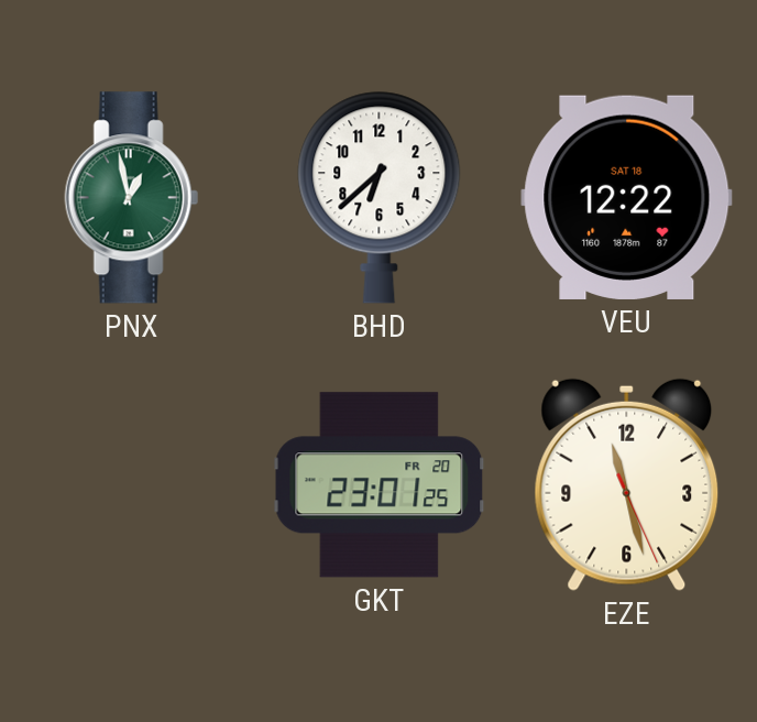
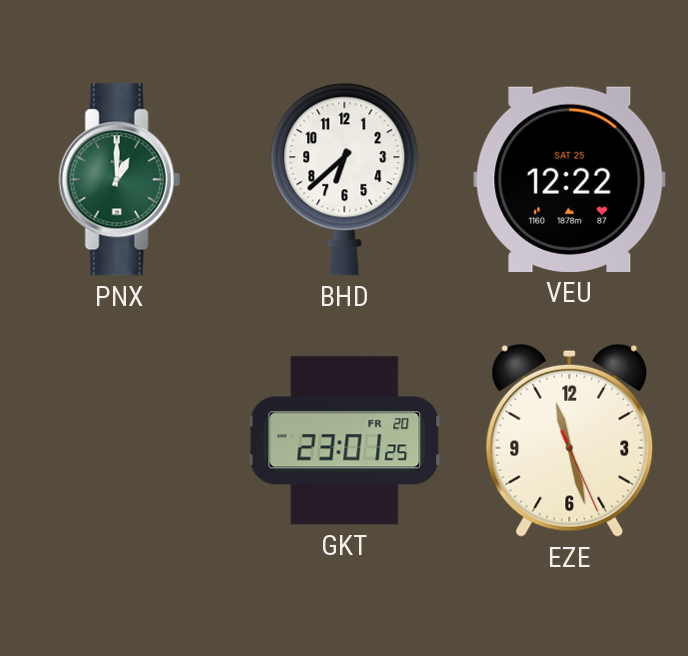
PNX: 12:58 -> 1:00
VEU date: SAT 18 -> SAT 25
